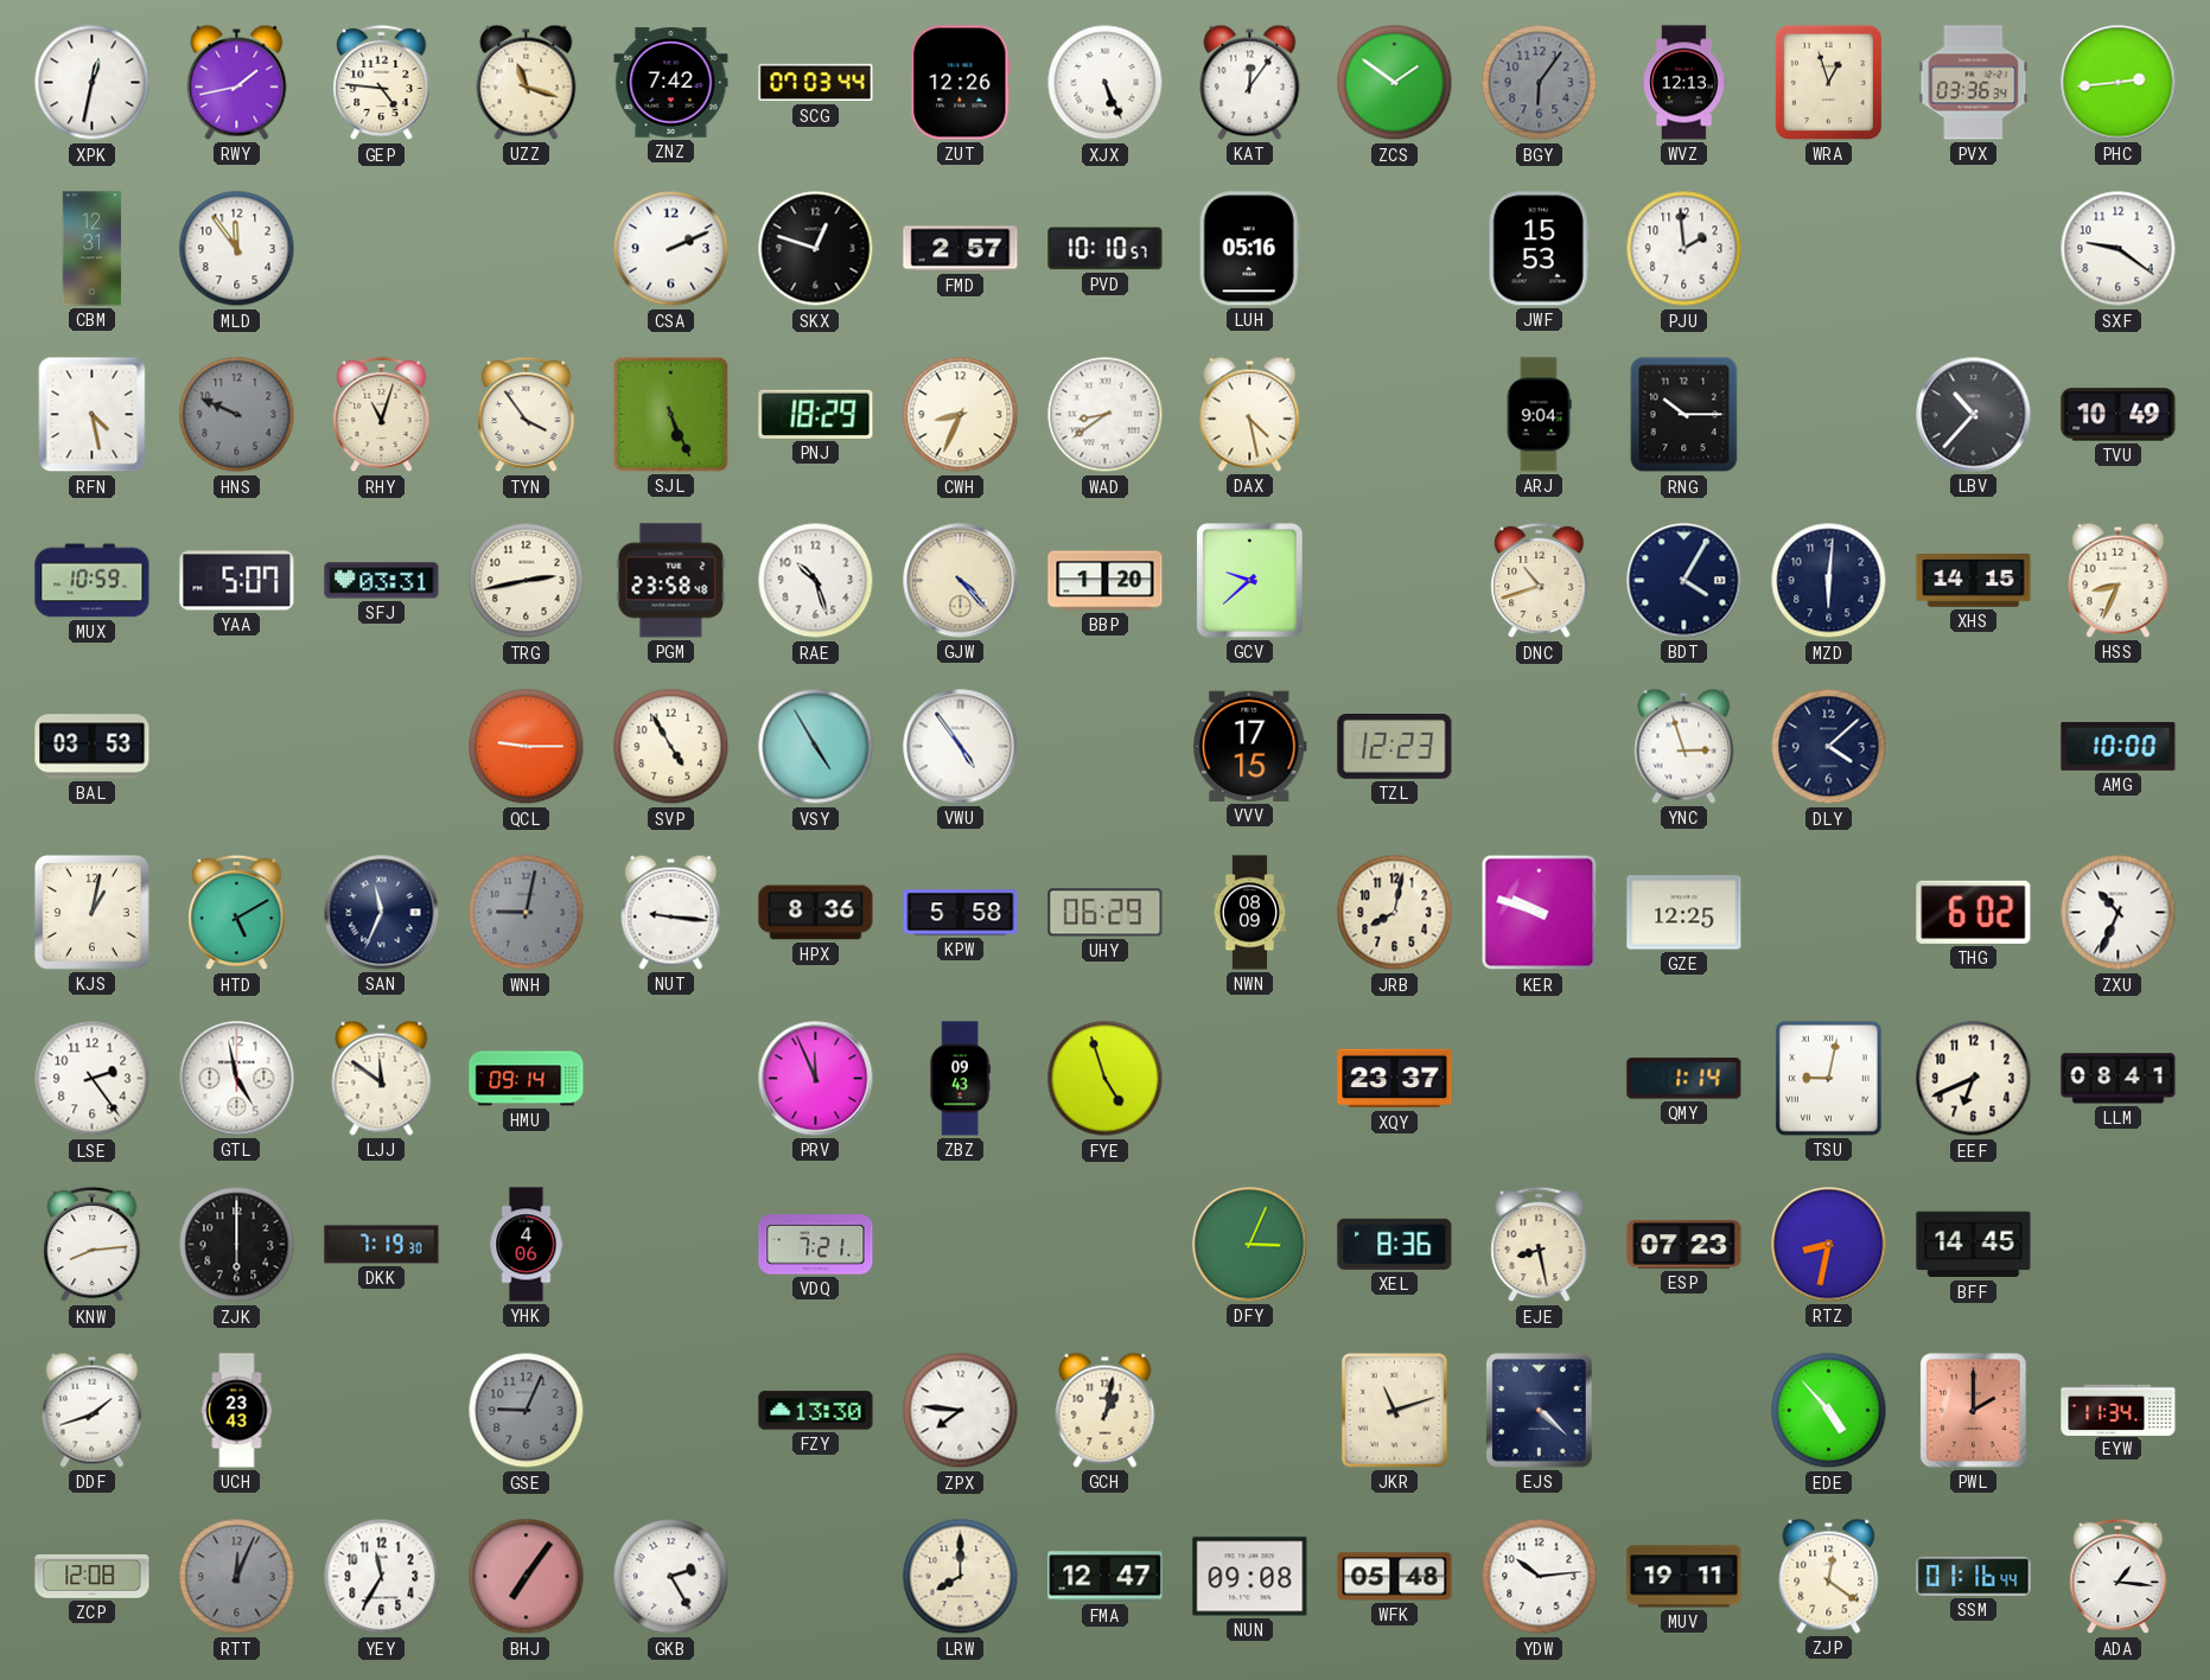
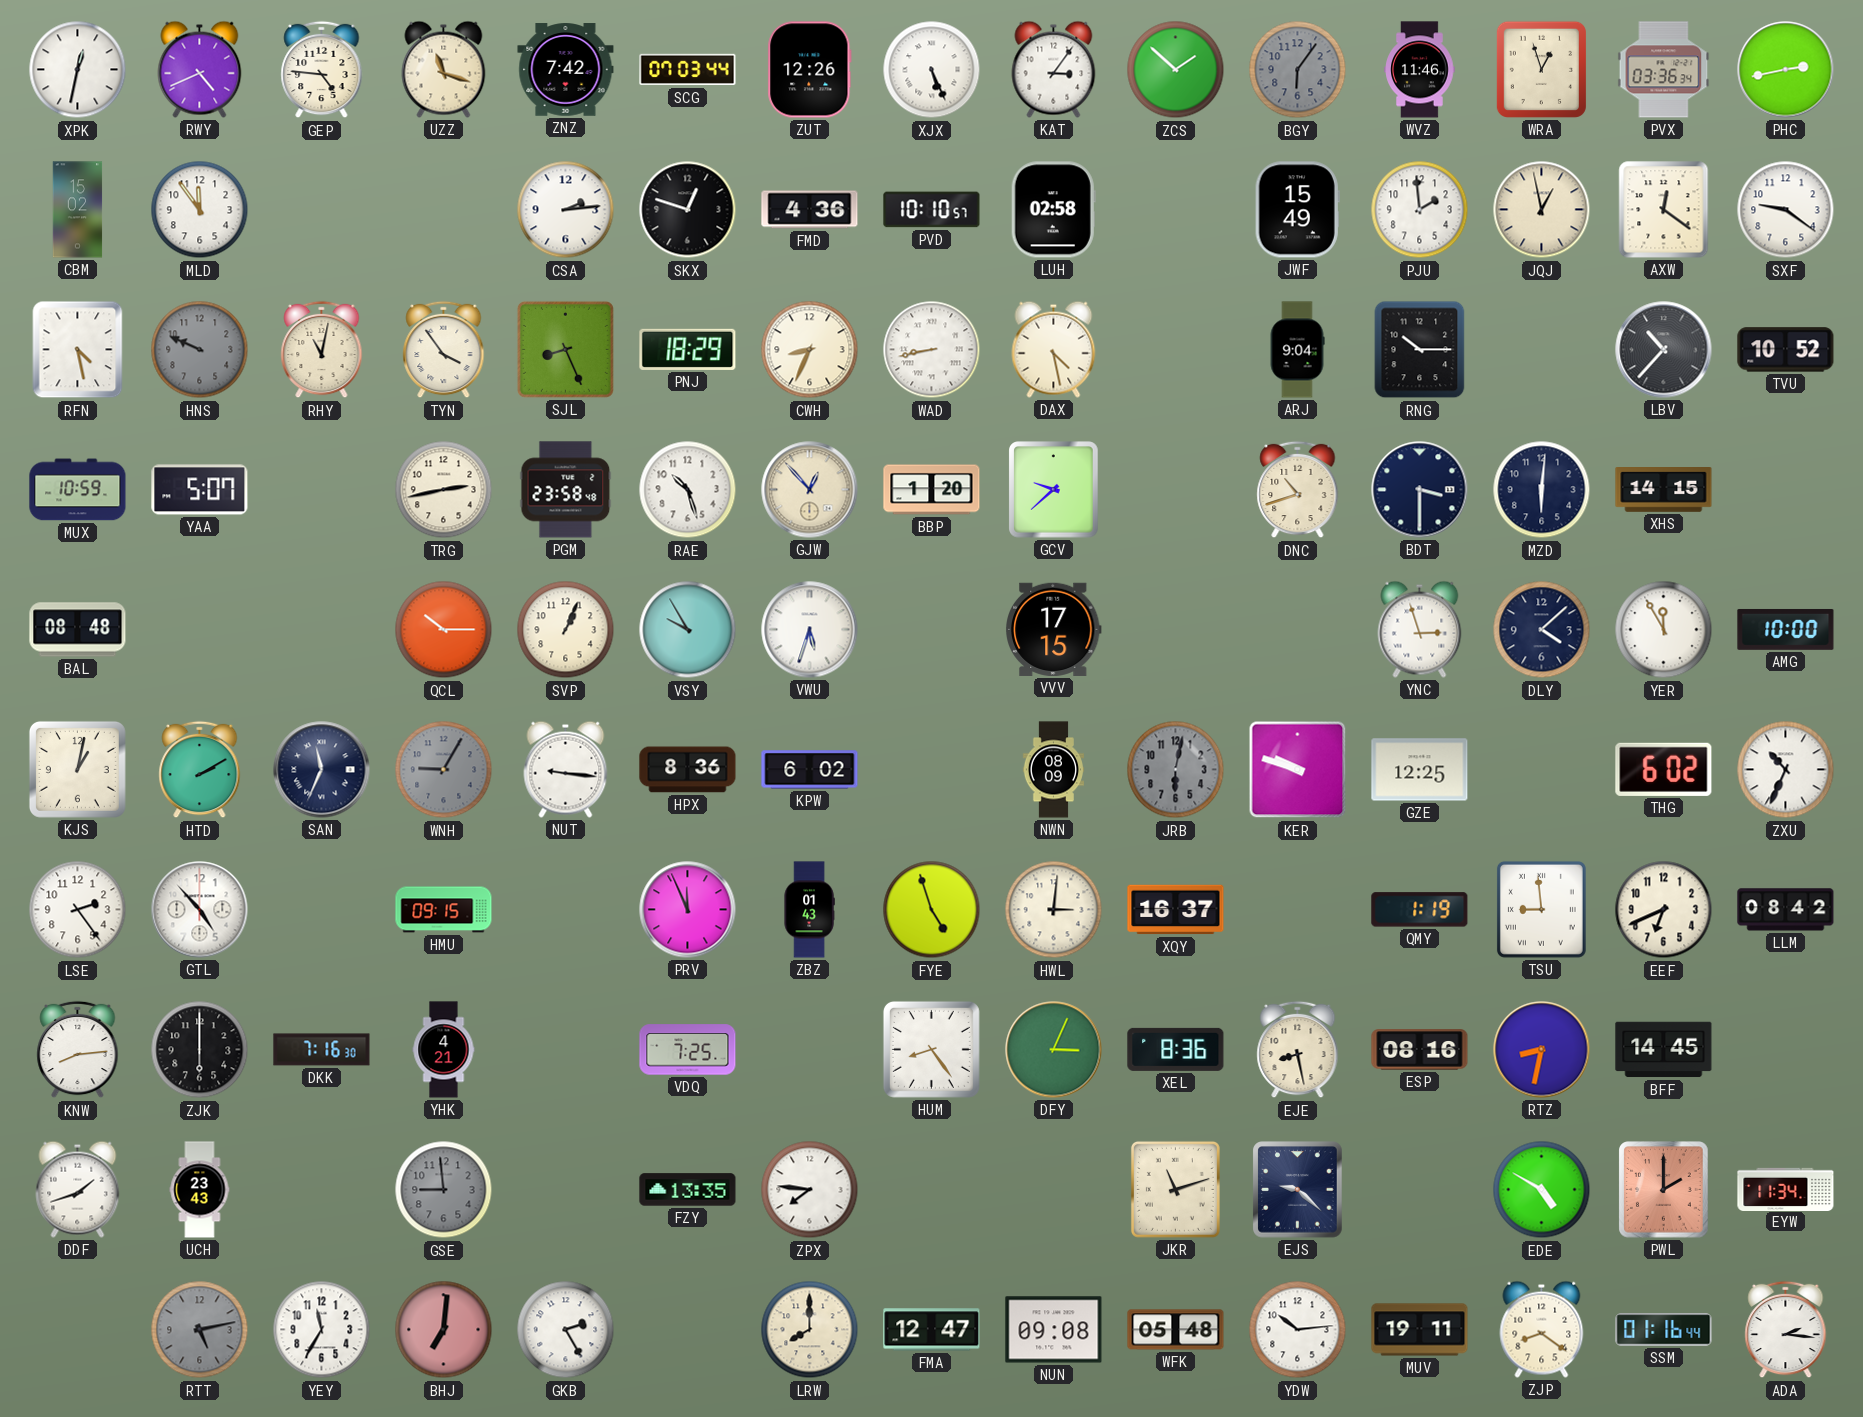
RWY: 1:43 -> 4:41
KAT: 12:06 -> 3:06
ZCS: 1:51 -> 1:52
WVZ: 12:13 -> 11:46
PHC: 2:44 -> 2:43
CBM: 12:31 -> 15:02
CSA: 2:11 -> 2:14
FMD: 2:57 -> 4:36
LUH: 05:16 -> 02:58
JWF: 15:53 -> 15:49
JQJ: none -> 12:58
AXW: none -> 12:21
RHY: 11:03 -> 11:02
SJL: 5:26 -> 8:26
WAD: 8:39 -> 8:43
TVU: 10:49 -> 10:52
SFJ: 03:31 -> none
GJW: 4:23 -> 12:53
BDT: 4:05 -> 3:30
HSS: 8:34 -> none
BAL: 03:53 -> 08:48
QCL: 9:15 -> 10:15
SVP: 4:55 -> 1:04
VSY: 4:55 -> 9:55
VWU: 4:54 -> 5:33
TZL: 12:23 -> none
YER: none -> 11:55
HTD: 5:10 -> 2:10
WNH: 9:02 -> 9:05
KPW: 5:58 -> 6:02
UHY: 06:29 -> none
JRB: 8:02 -> 6:02
JRB dial: cream -> grey
GTL: 4:58 -> 4:53
LJJ: 11:51 -> none
HMU: 09:14 -> 09:15
ZBZ: 09:43 -> 01:43
HWL: none -> 3:01
XQY: 23:37 -> 16:37
QMY: 1:14 -> 1:19
TSU: 9:02 -> 8:59
LLM: 08:41 -> 08:42
DKK: 7:19 -> 7:16
YHK: 4:06 -> 4:21
VDQ: 7:21 -> 7:25
HUM: none -> 8:24
ESP: 07:23 -> 08:16
GSE: 9:04 -> 8:59
FZY: 13:30 -> 13:35
GCH: 1:02 -> none
EJS: 4:22 -> 9:22
EDE: 4:53 -> 4:50
ZCP: 12:08 -> none
RTT: 12:04 -> 5:13
BHJ: 7:06 -> 7:01
ZJP: 12:21 -> 8:21
ADA: 1:16 -> 2:16
